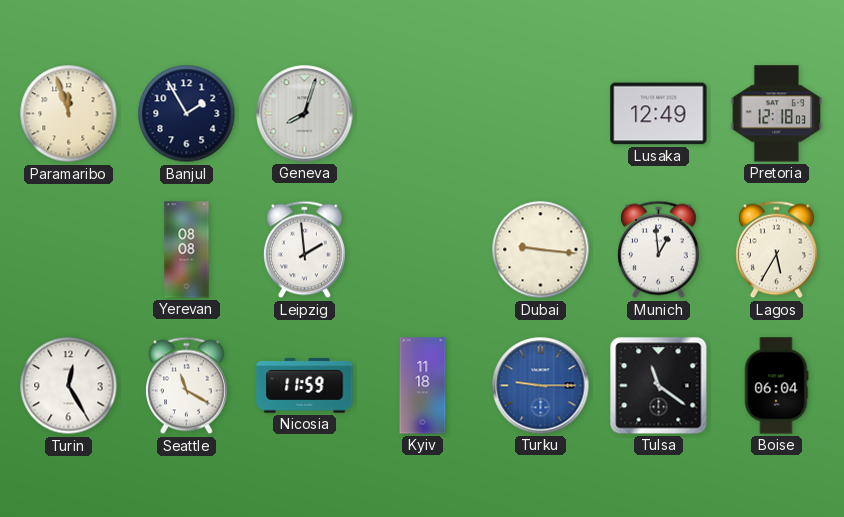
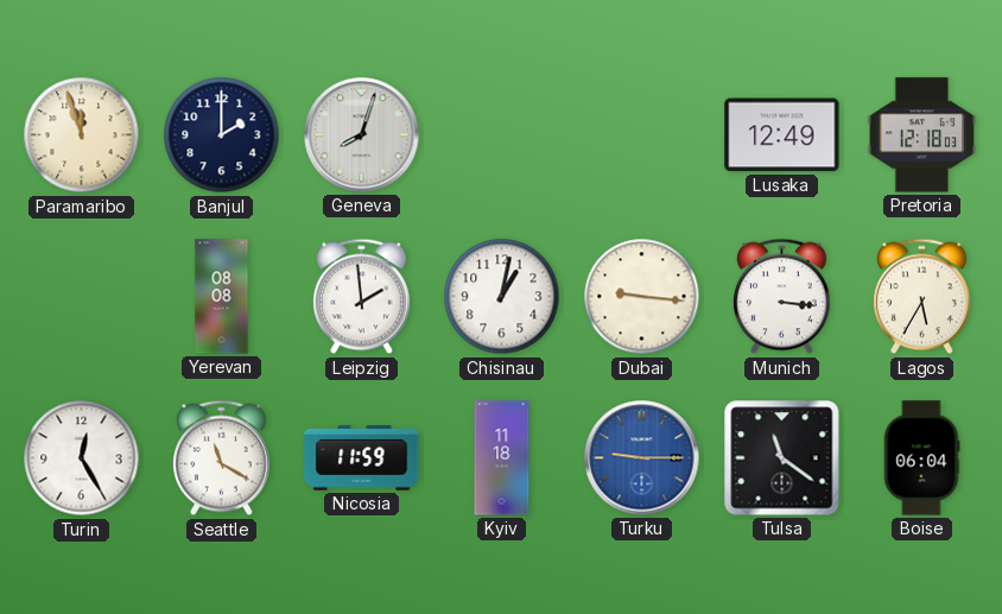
Banjul: 1:55 -> 2:00
Chisinau: none -> 1:02
Munich: 12:59 -> 3:16
